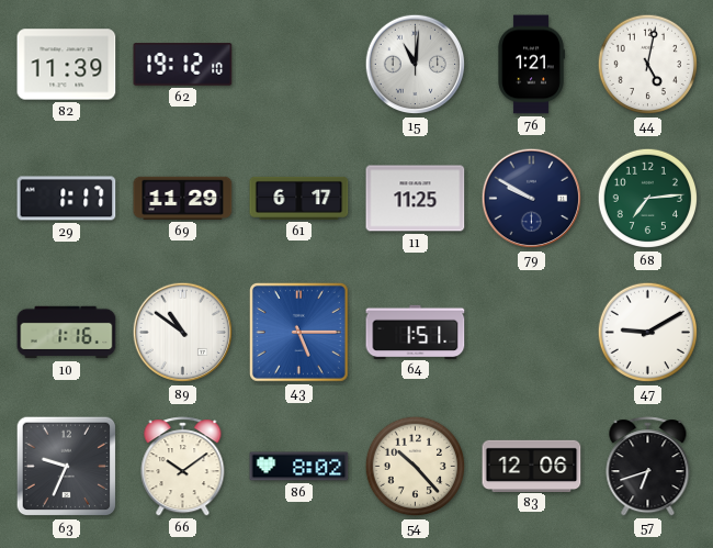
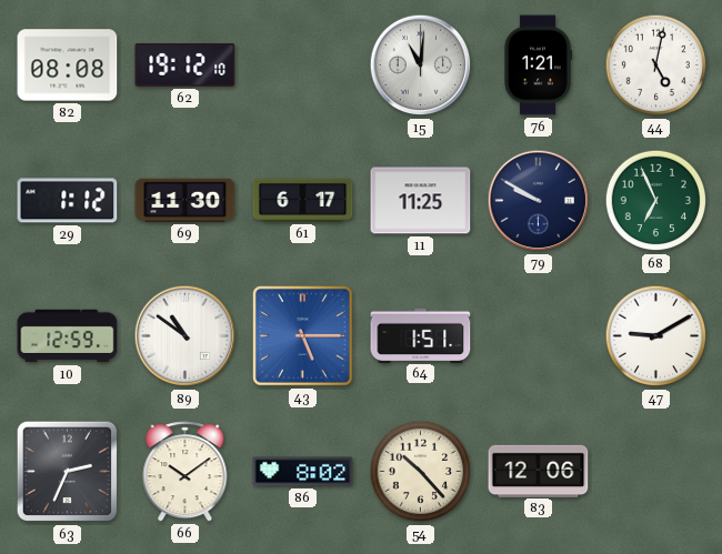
82: 11:39 -> 08:08
29: 1:17 -> 1:12
69: 11:29 -> 11:30
68: 7:14 -> 6:56
10: 1:16 -> 12:59
63: 9:34 -> 2:34
57: 6:42 -> none
